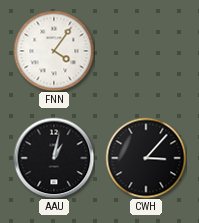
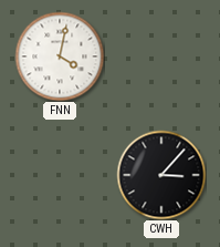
FNN: 4:06 -> 4:02
AAU: 1:02 -> none
